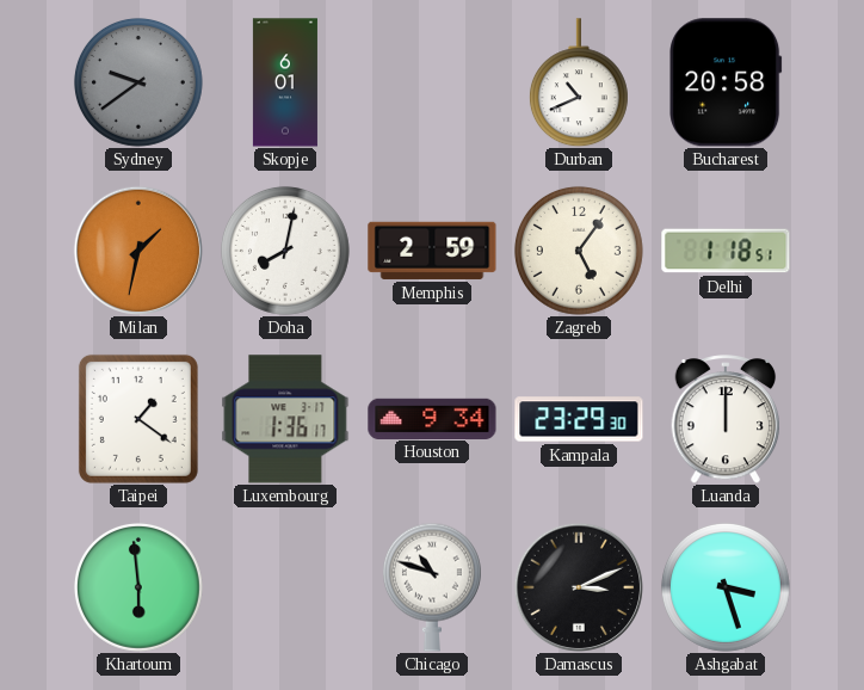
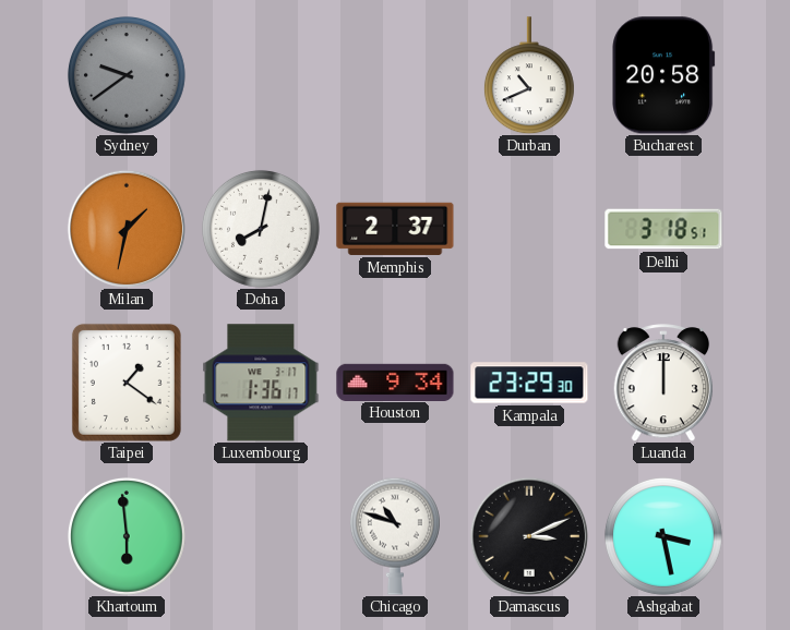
Skopje: 6:01 -> none
Memphis: 2:59 -> 2:37
Zagreb: 5:06 -> none
Delhi: 1:18 -> 3:18
Ashgabat: 3:27 -> 3:28
